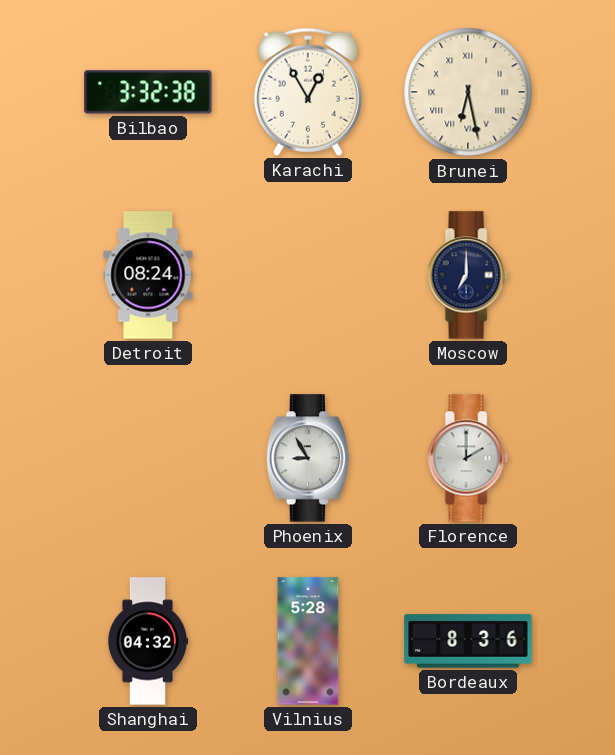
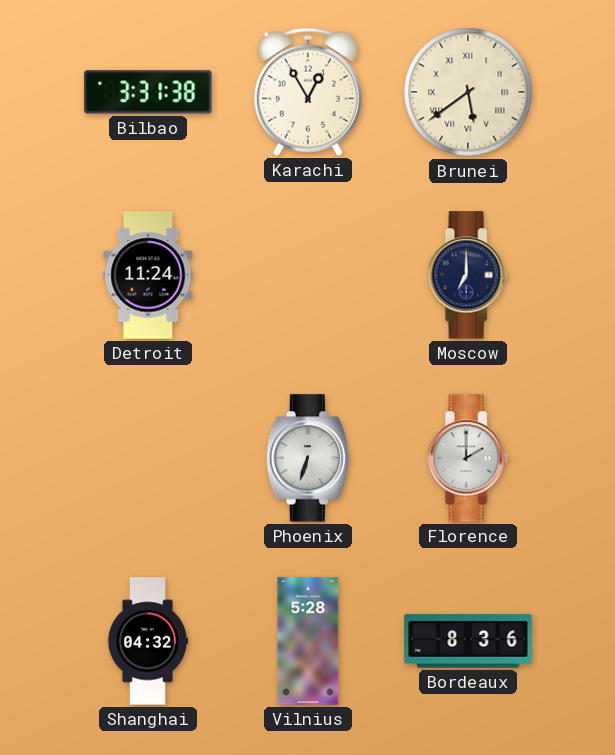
Bilbao: 3:32 -> 3:31
Brunei: 6:28 -> 5:39
Detroit: 08:24 -> 11:24
Phoenix: 8:55 -> 6:33
